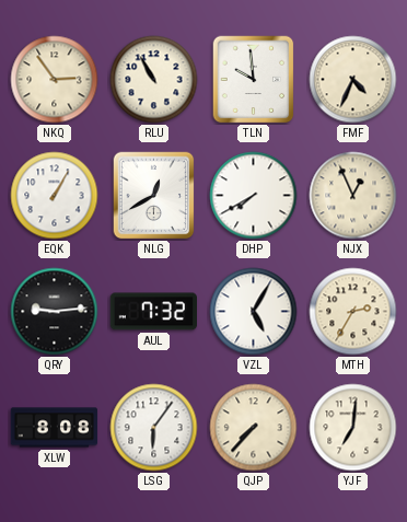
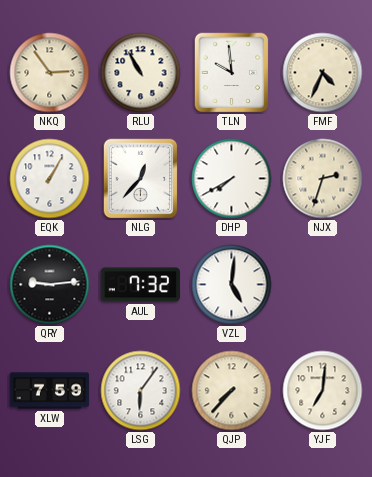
NLG: 12:40 -> 12:37
NJX: 12:56 -> 2:33
VZL: 5:05 -> 5:01
MTH: 2:35 -> none
XLW: 8:08 -> 7:59
